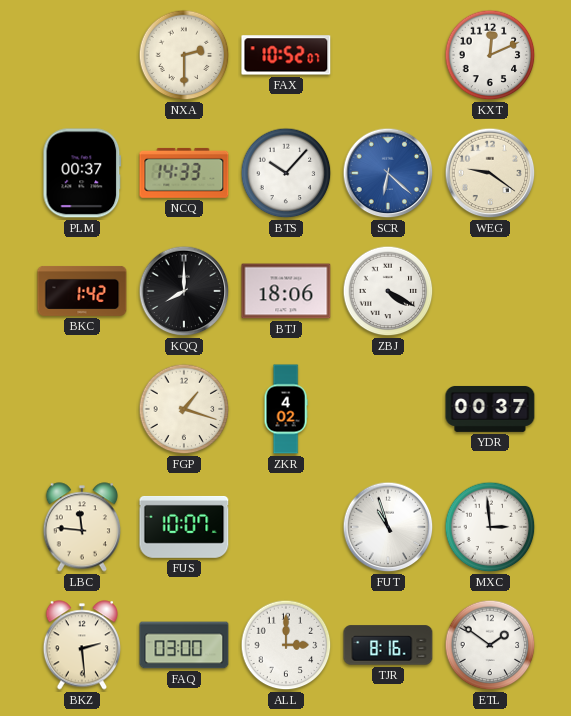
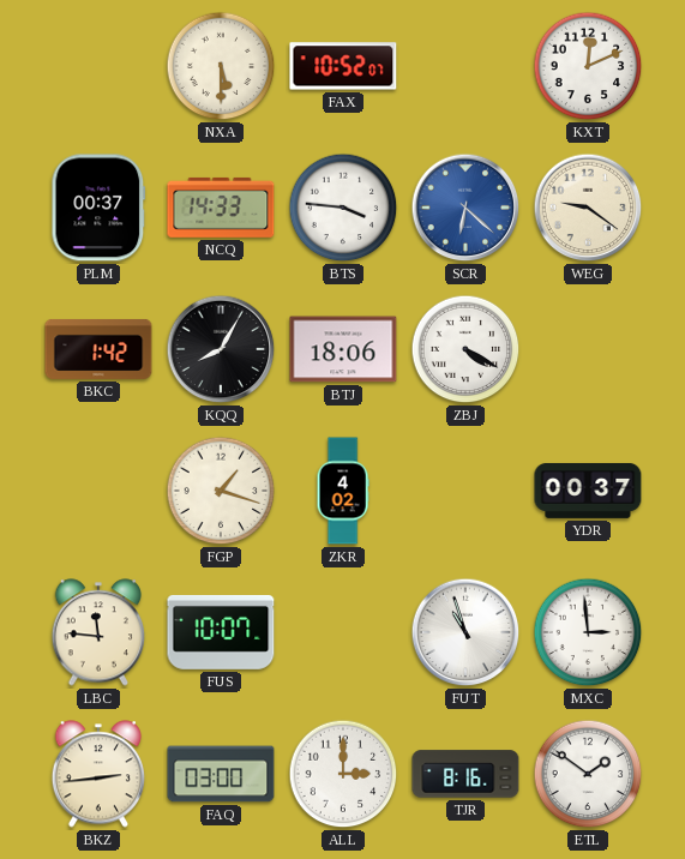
NXA: 2:30 -> 5:30
BTS: 10:07 -> 3:46
KQQ: 8:00 -> 8:05
BKZ: 2:29 -> 2:44
